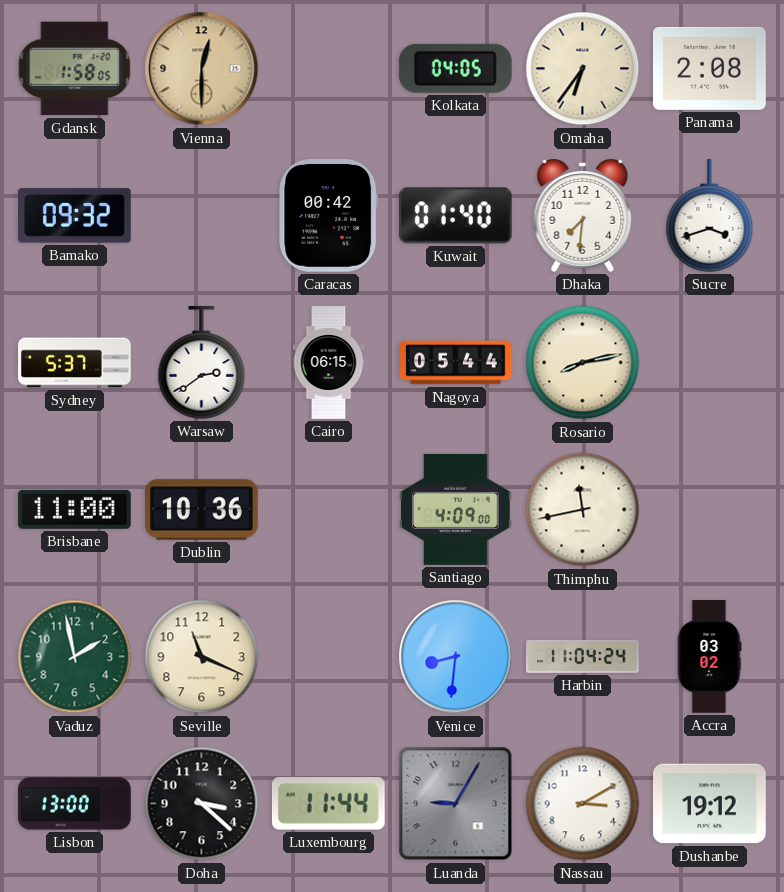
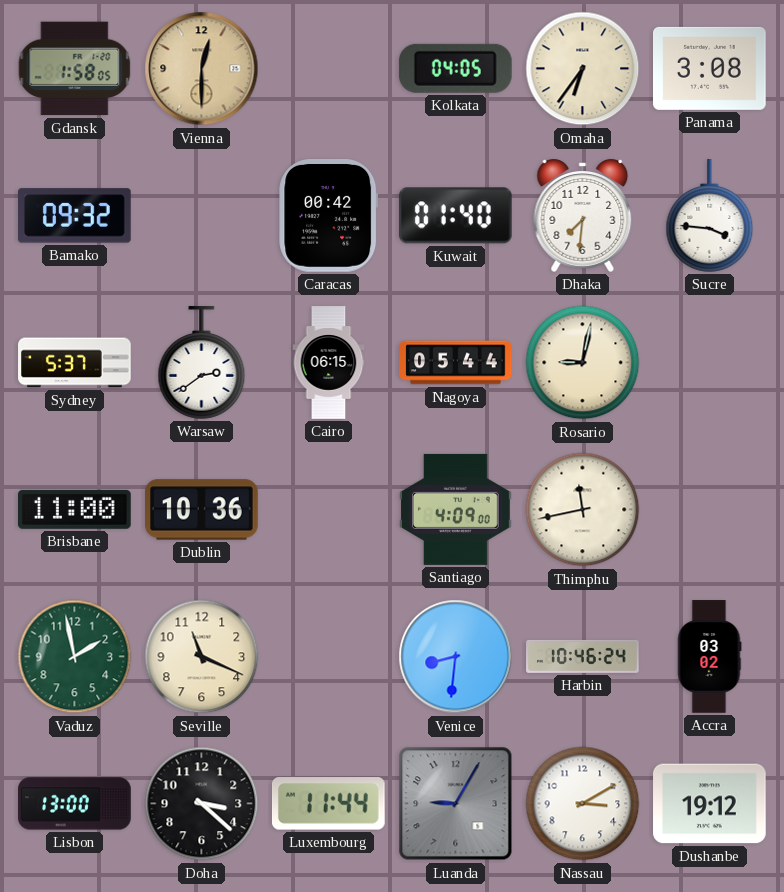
Panama: 2:08 -> 3:08
Sucre: 3:42 -> 3:46
Rosario: 8:13 -> 9:02
Harbin: 11:04 -> 10:46
